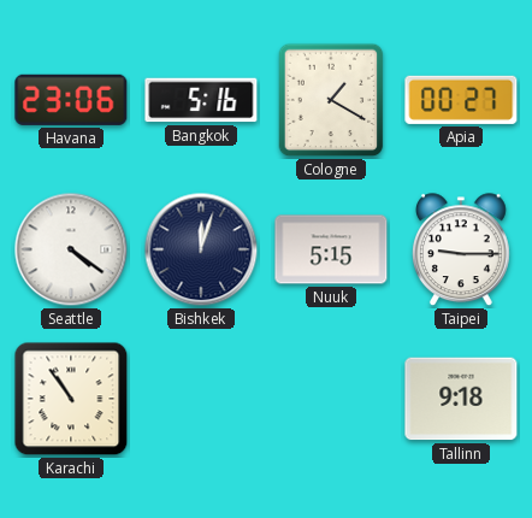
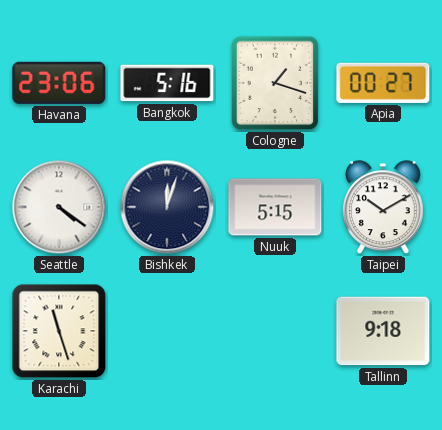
Cologne: 1:20 -> 1:18
Taipei: 9:15 -> 10:10
Karachi: 10:54 -> 11:27
